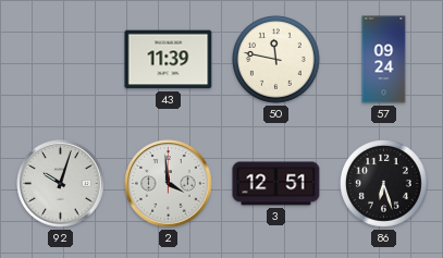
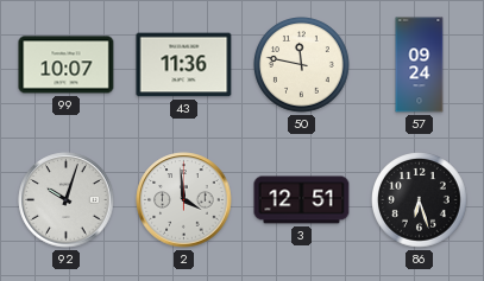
99: none -> 10:07
43: 11:39 -> 11:36
